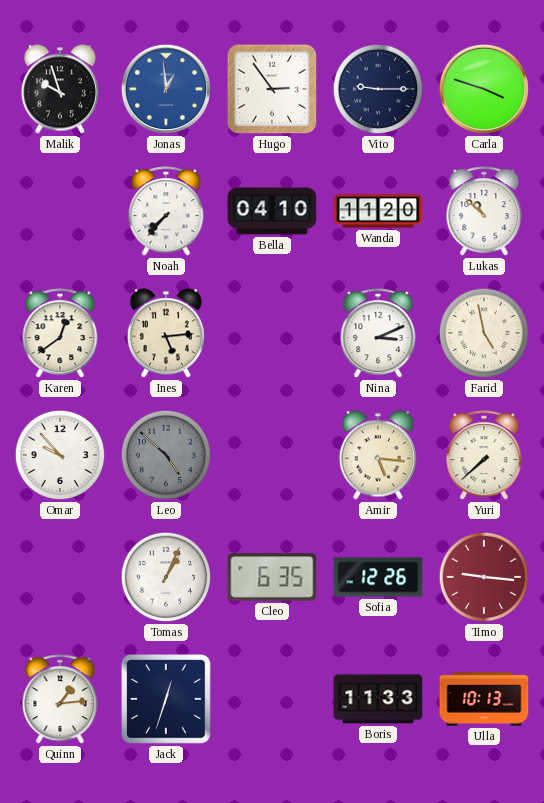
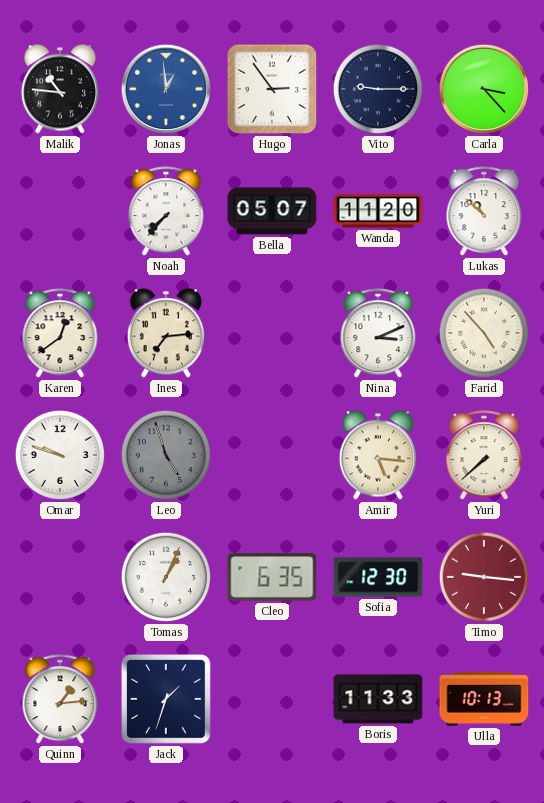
Malik: 9:57 -> 10:46
Carla: 3:48 -> 3:23
Bella: 04:10 -> 05:07
Ines: 5:14 -> 7:14
Farid: 4:58 -> 4:53
Omar: 9:53 -> 9:48
Leo: 4:52 -> 4:57
Sofia: 12:26 -> 12:30
Jack: 12:33 -> 1:33
